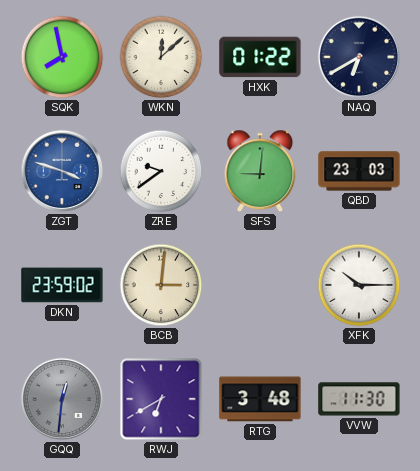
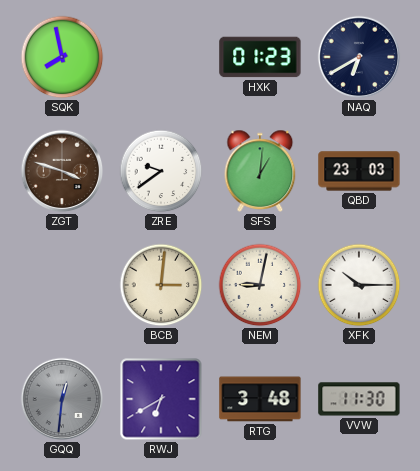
WKN: 12:08 -> none
HXK: 01:22 -> 01:23
ZGT dial: blue -> brown
SFS: 9:01 -> 1:01
DKN: 23:59 -> none
NEM: none -> 9:02
